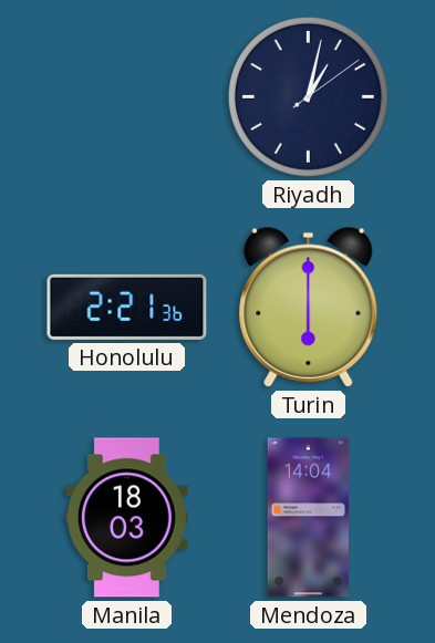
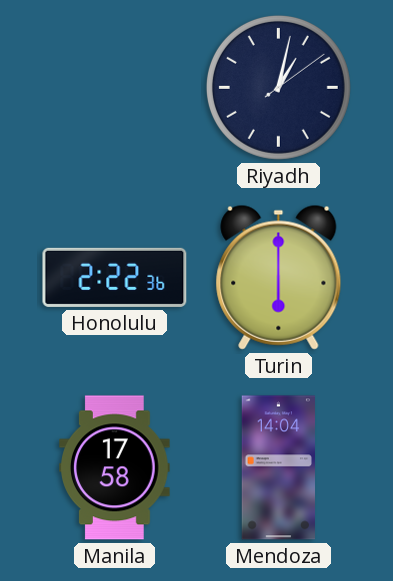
Honolulu: 2:21 -> 2:22
Manila: 18:03 -> 17:58
